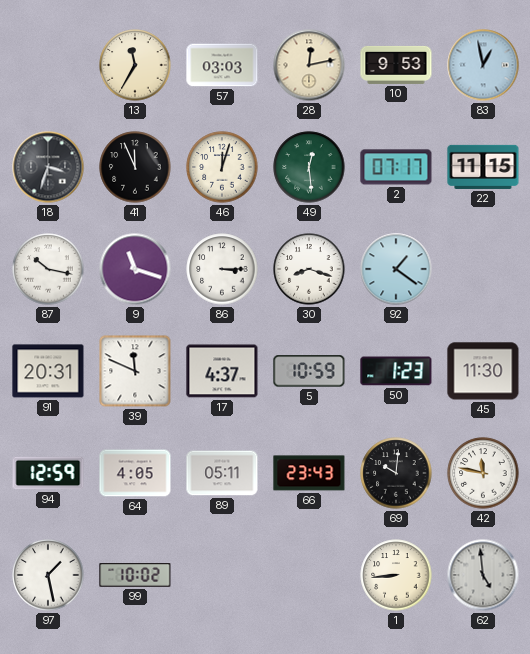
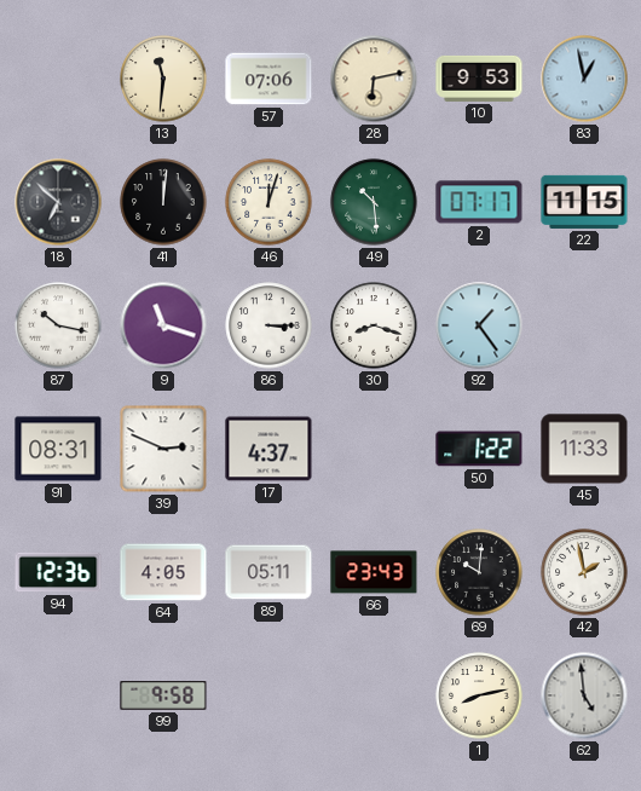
13: 11:35 -> 11:31
57: 03:03 -> 07:06
28: 12:13 -> 6:13
18: 3:33 -> 6:52
41: 11:56 -> 12:01
49: 12:29 -> 10:29
92: 1:21 -> 1:24
91: 20:31 -> 08:31
39: 11:49 -> 2:49
5: 10:59 -> none
50: 1:23 -> 1:22
45: 11:30 -> 11:33
94: 12:59 -> 12:36
42: 11:47 -> 1:58
97: 1:28 -> none
99: 10:02 -> 9:58
1: 8:44 -> 8:13
